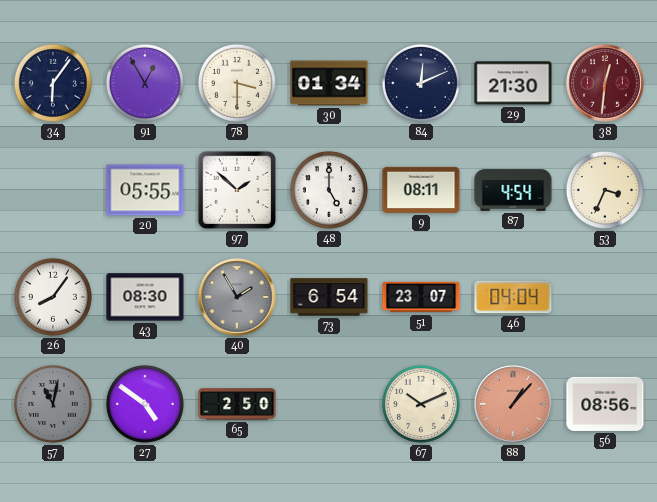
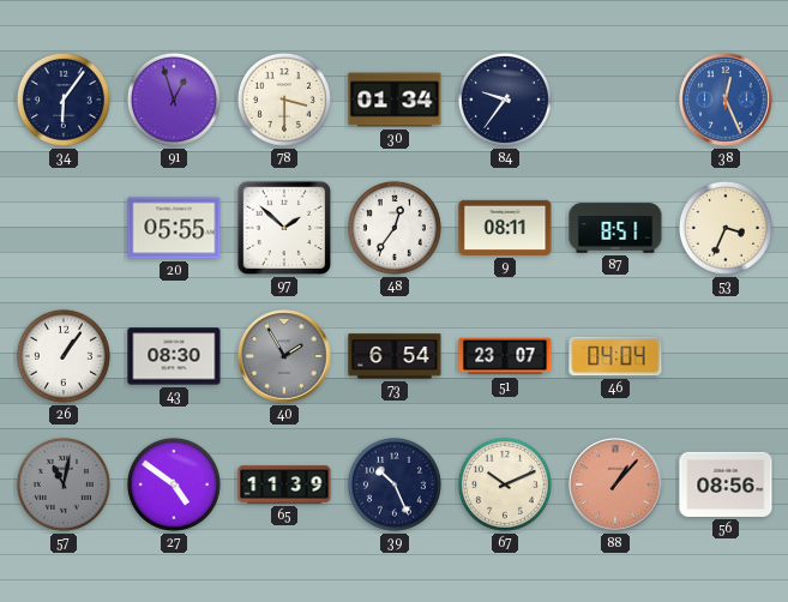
91: 12:55 -> 12:57
84: 12:11 -> 9:36
29: 21:30 -> none
38: 12:31 -> 12:26
38 dial: burgundy -> blue
48: 5:00 -> 12:36
87: 4:54 -> 8:51
26: 8:06 -> 1:06
65: 2:50 -> 11:39
39: none -> 10:26
